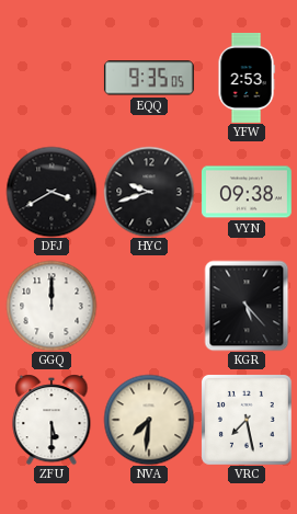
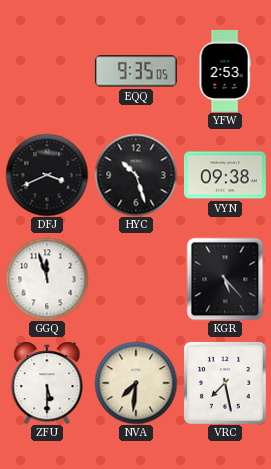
DFJ: 3:40 -> 3:41
HYC: 9:42 -> 10:27
GGQ: 12:00 -> 11:57
